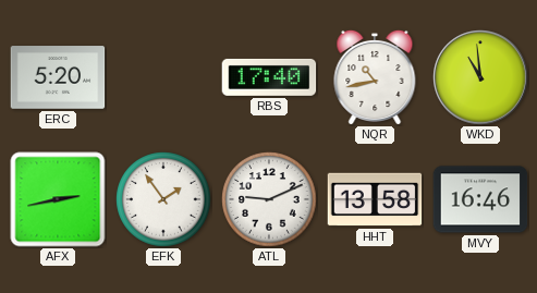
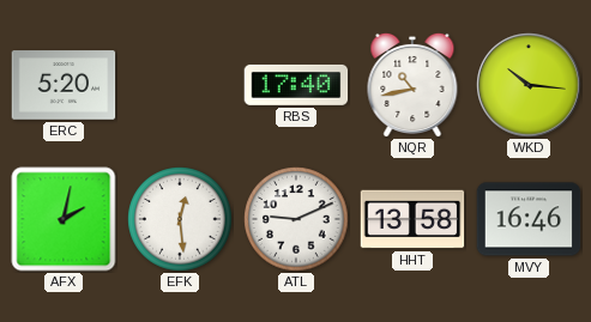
WKD: 10:59 -> 10:16
AFX: 2:43 -> 2:02
EFK: 1:54 -> 12:29
